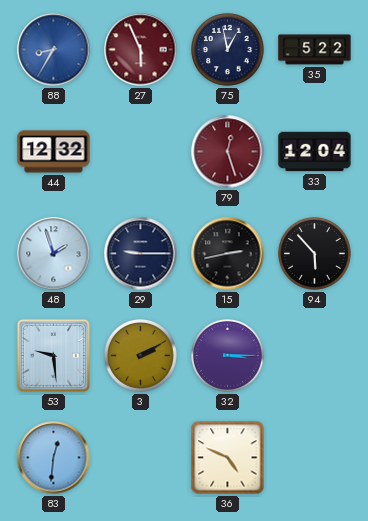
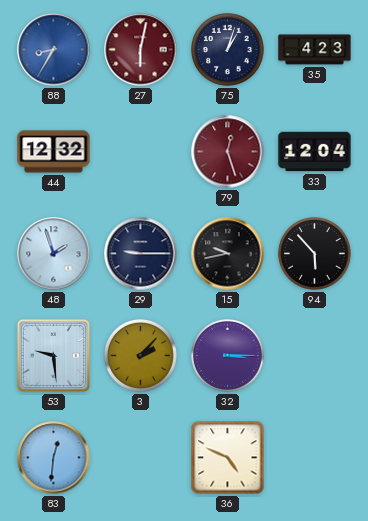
27: 5:56 -> 6:02
75: 12:58 -> 1:03
35: 5:22 -> 4:23
15: 2:43 -> 9:43
3: 2:10 -> 2:07
